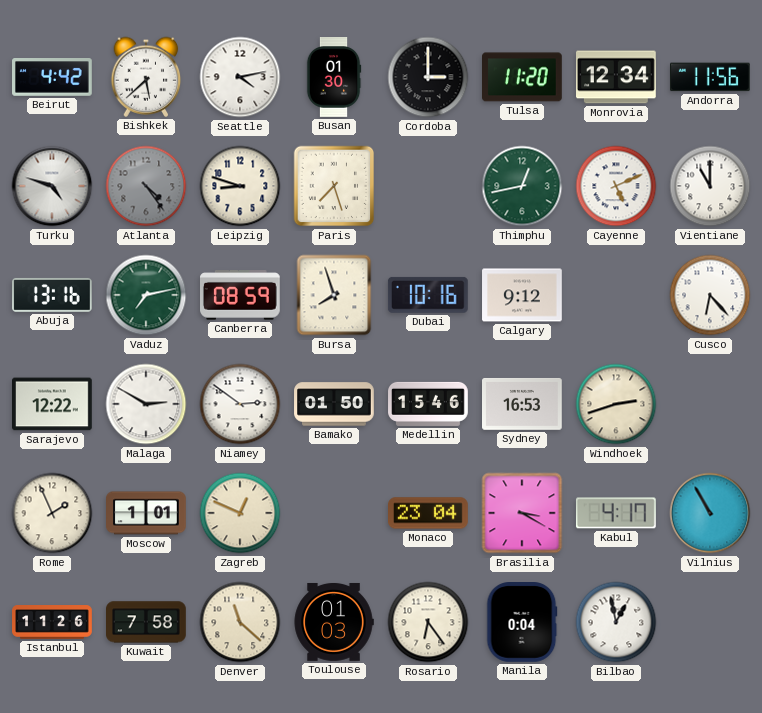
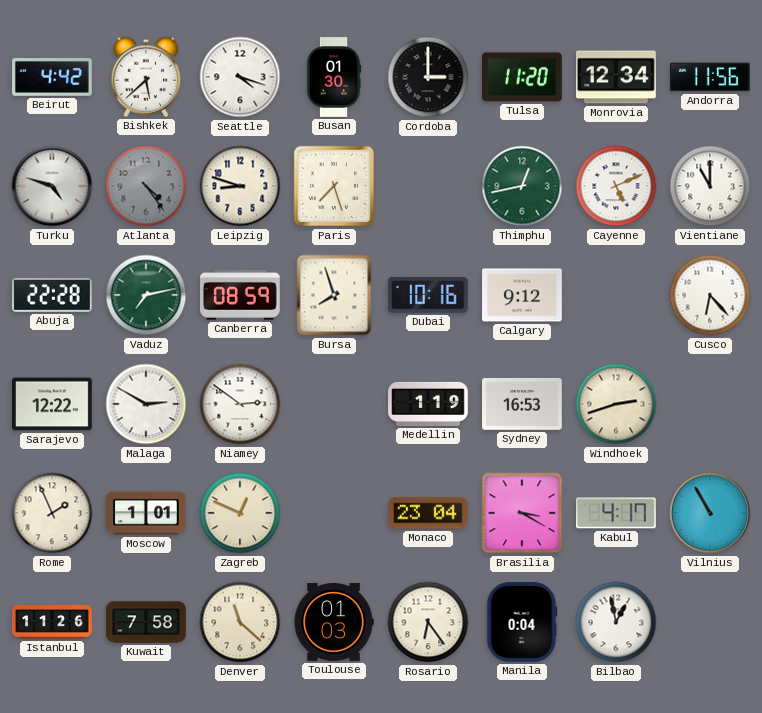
Seattle: 4:13 -> 4:18
Abuja: 13:16 -> 22:28
Bamako: 01:50 -> none
Medellin: 15:46 -> 1:19
